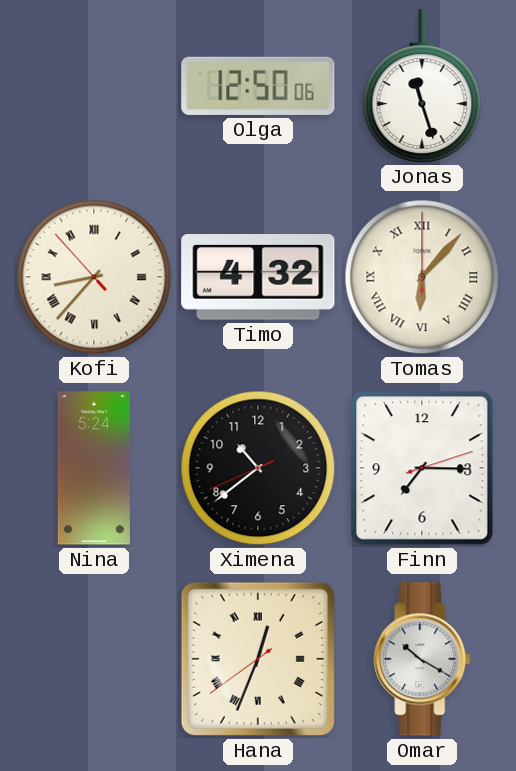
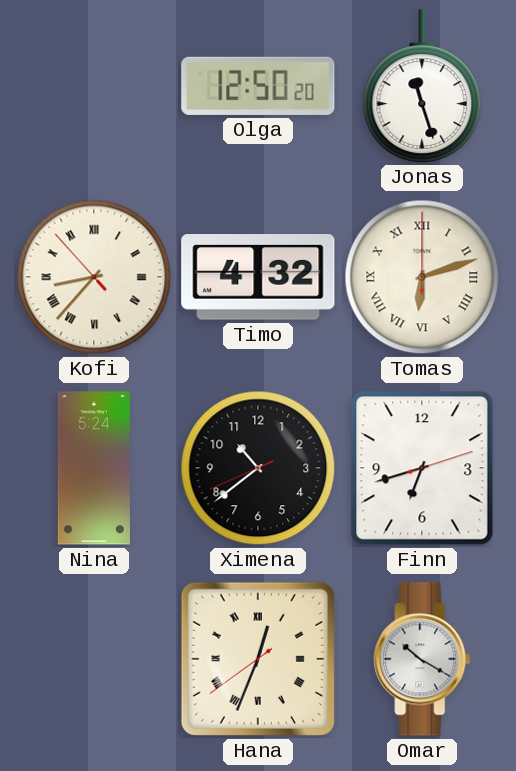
Olga: 12:50:06 -> 12:50:20
Tomas: 6:07 -> 6:12
Finn: 7:15 -> 6:42
